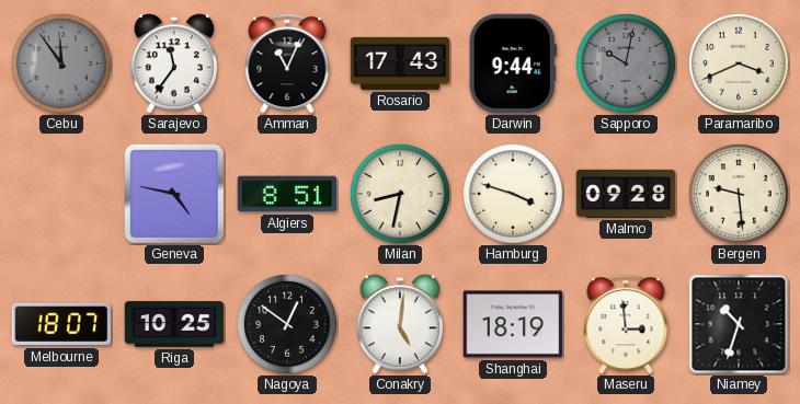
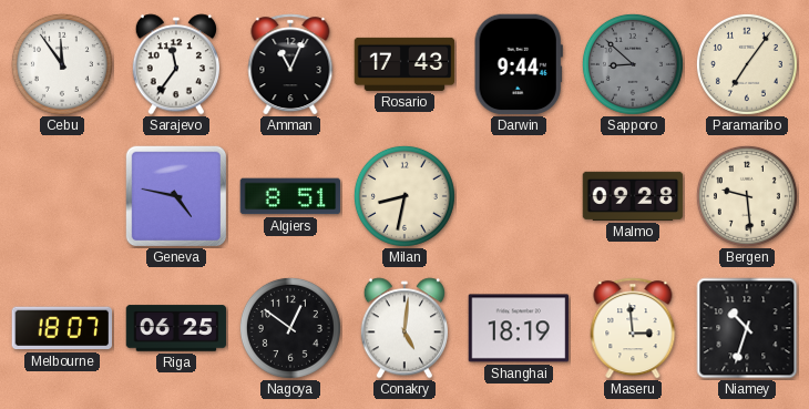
Cebu dial: grey -> white
Sapporo: 10:02 -> 8:52
Paramaribo: 3:41 -> 7:06
Hamburg: 3:48 -> none
Riga: 10:25 -> 06:25
